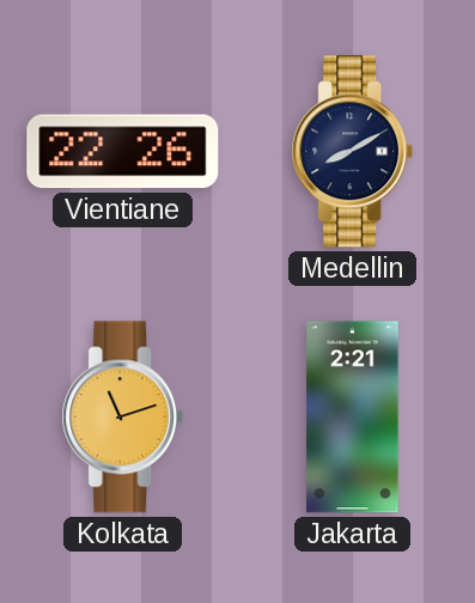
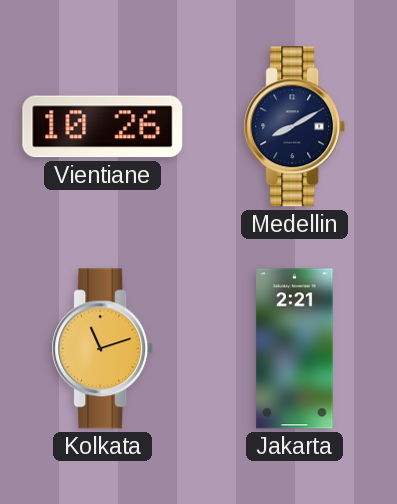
Vientiane: 22:26 -> 10:26
